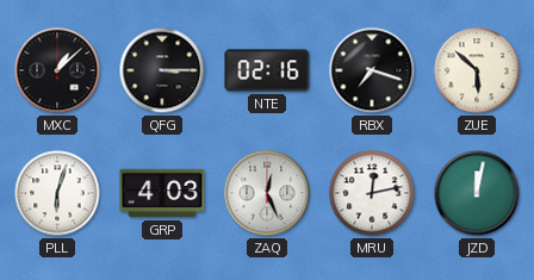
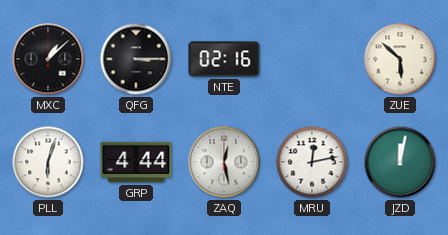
RBX: 7:18 -> none
GRP: 4:03 -> 4:44
ZAQ: 12:26 -> 12:28
